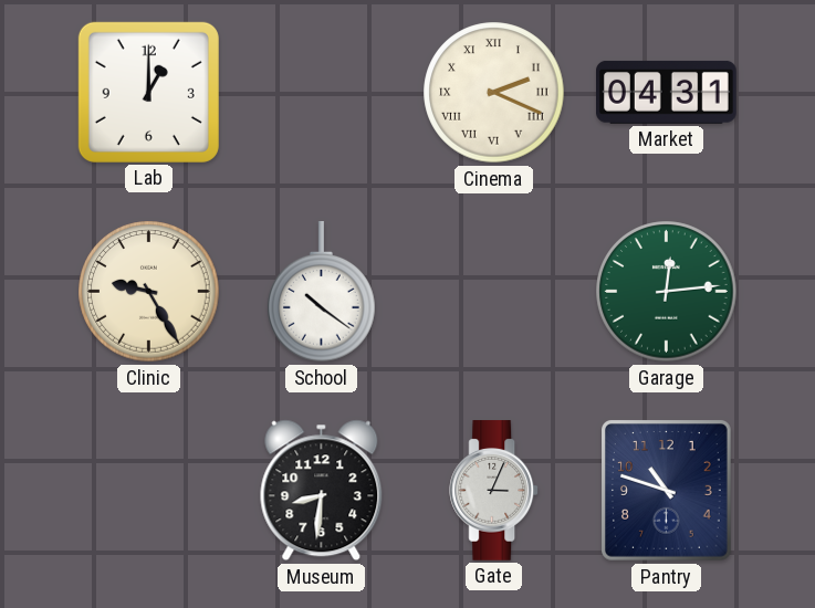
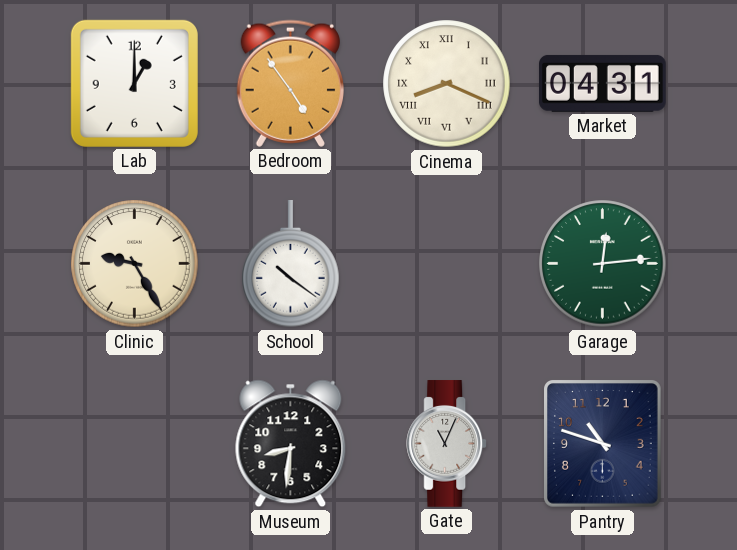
Bedroom: none -> 4:54
Cinema: 2:19 -> 8:19
Gate: 3:04 -> 11:04
